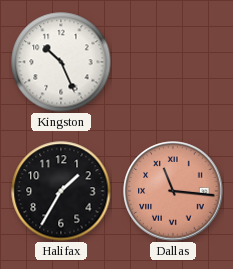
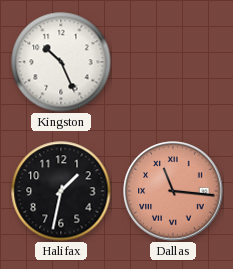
Halifax: 1:35 -> 1:32
